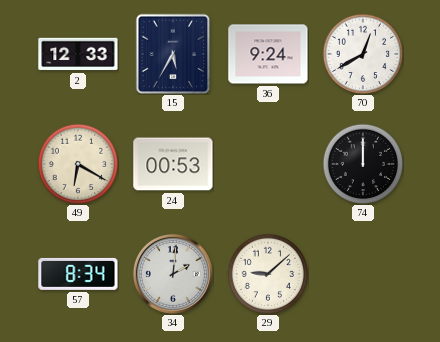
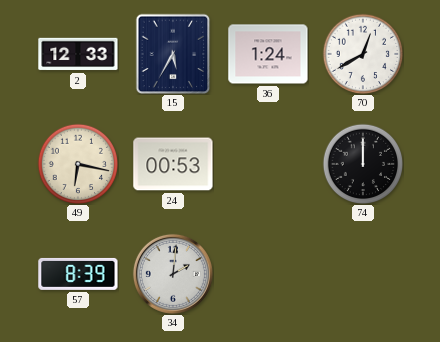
36: 9:24 -> 1:24
49: 6:20 -> 6:17
57: 8:34 -> 8:39
29: 9:08 -> none
